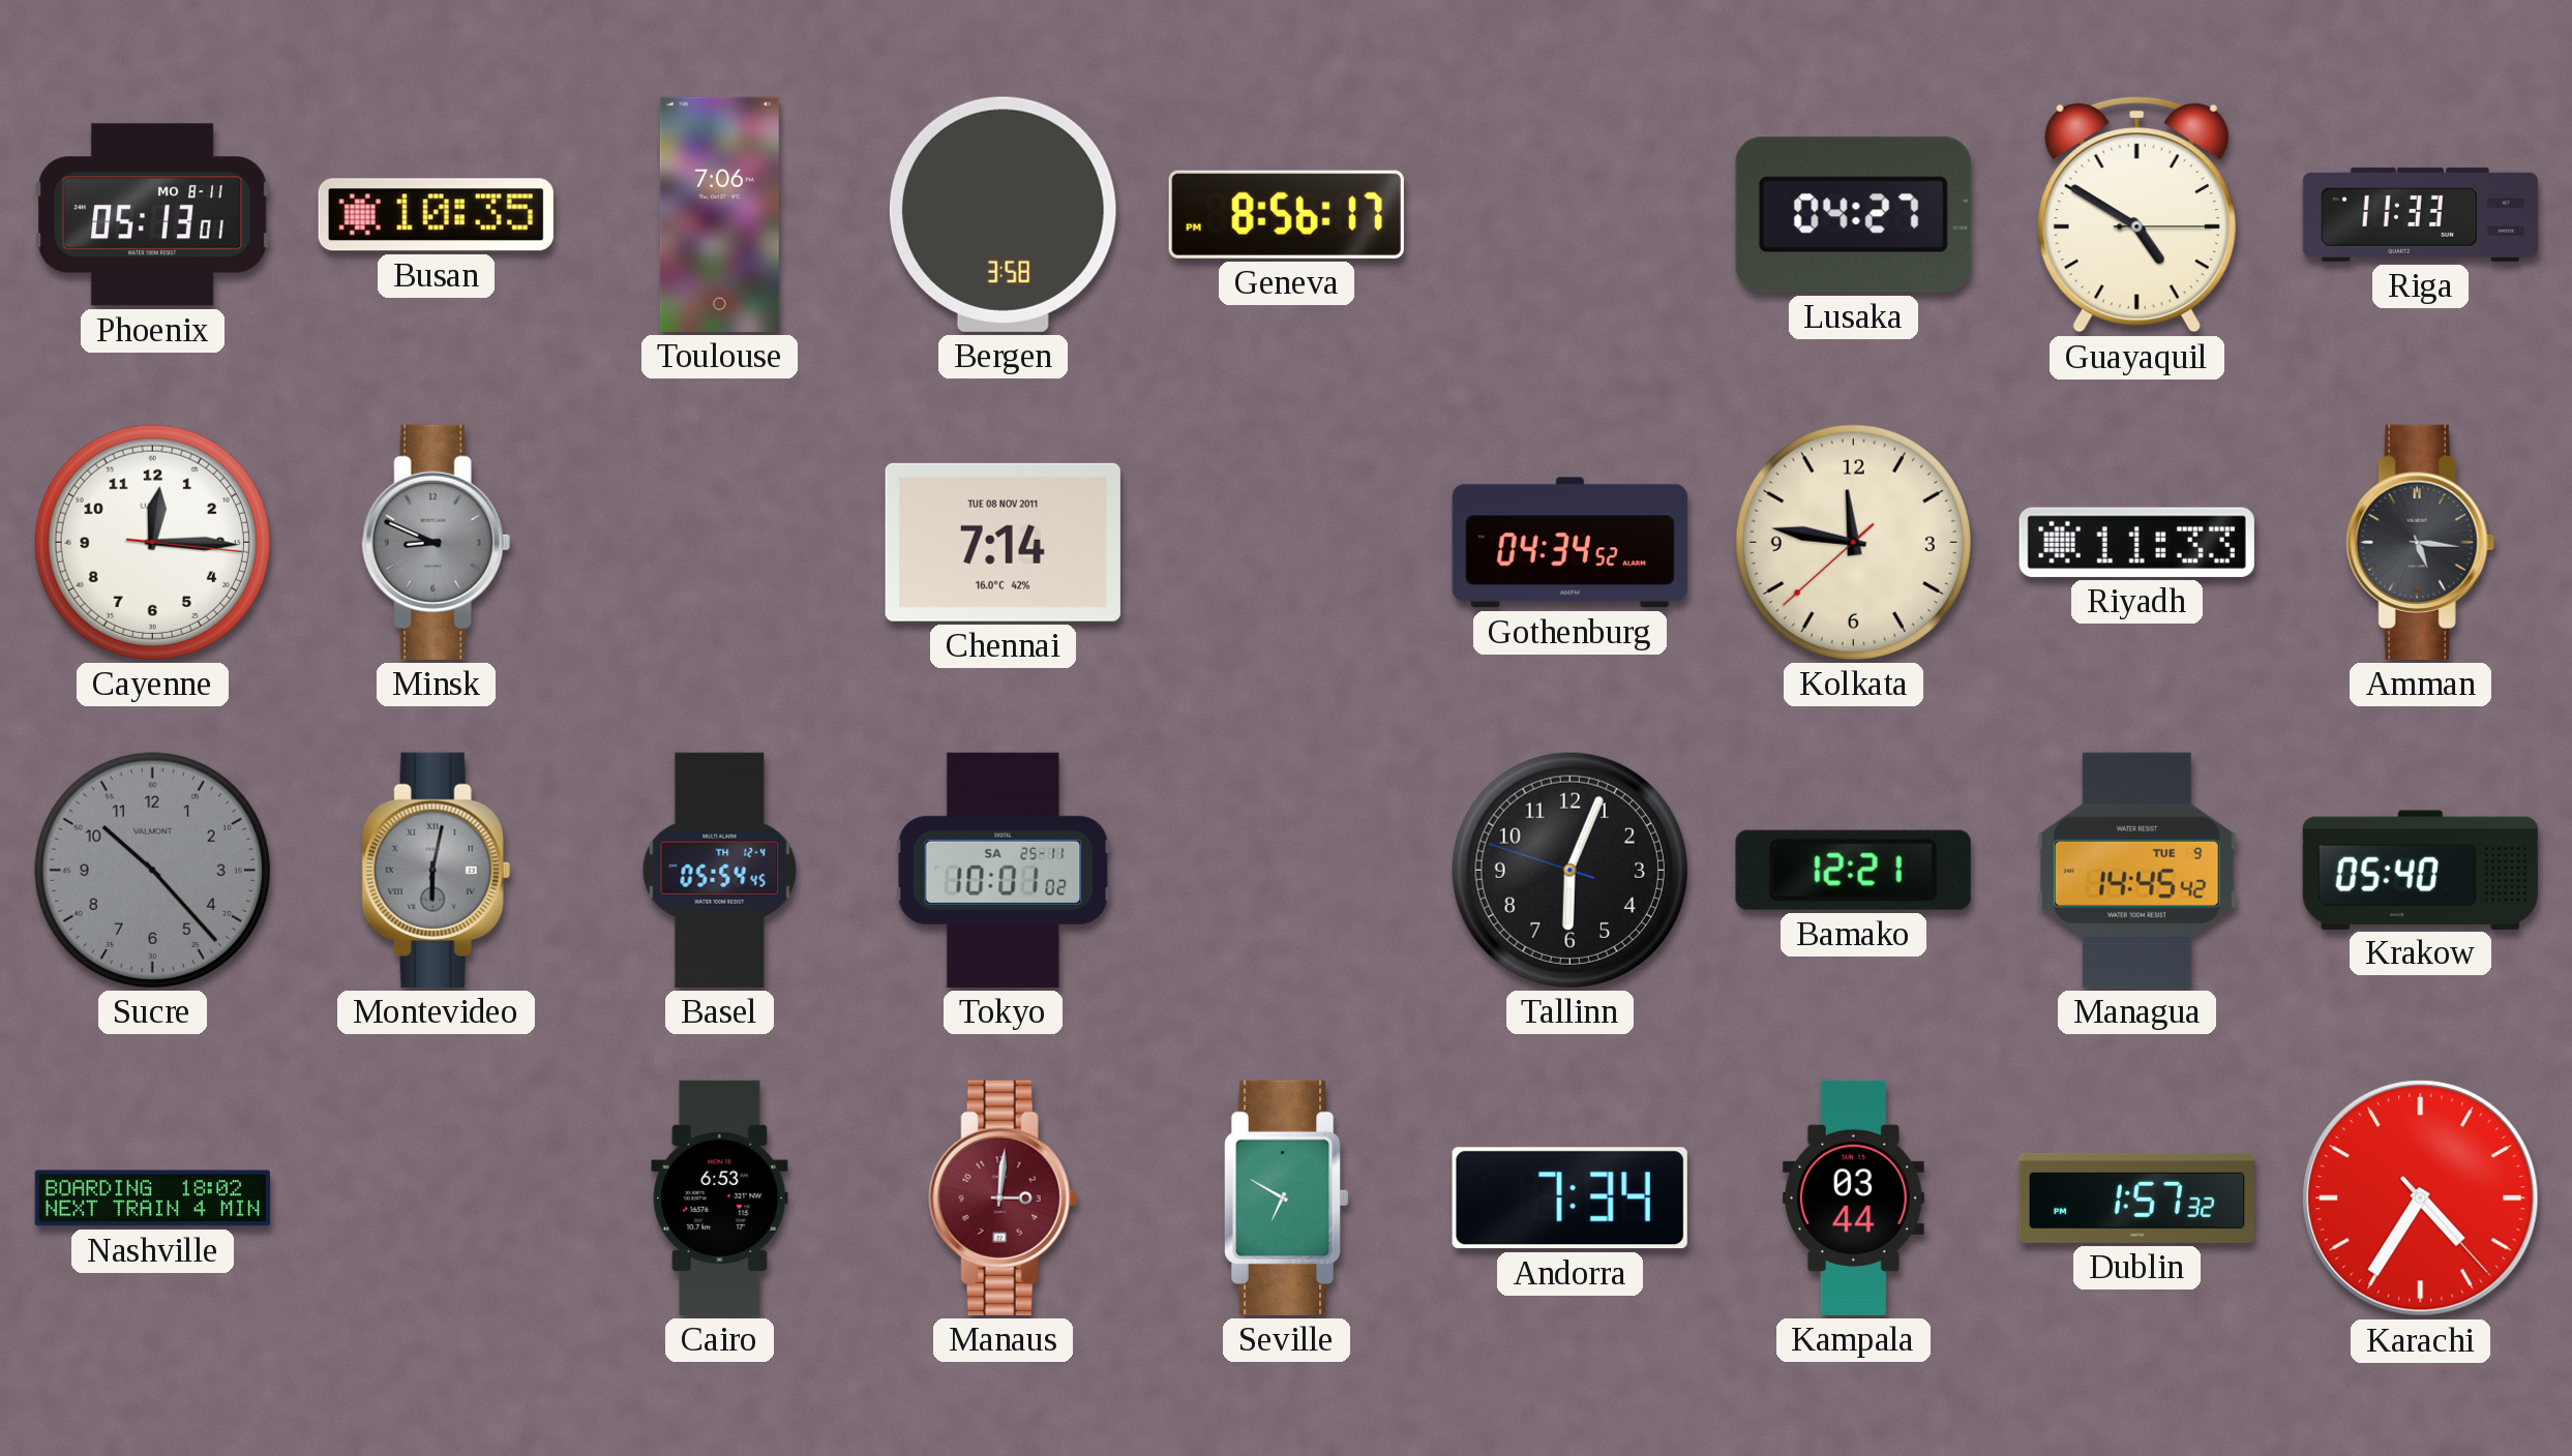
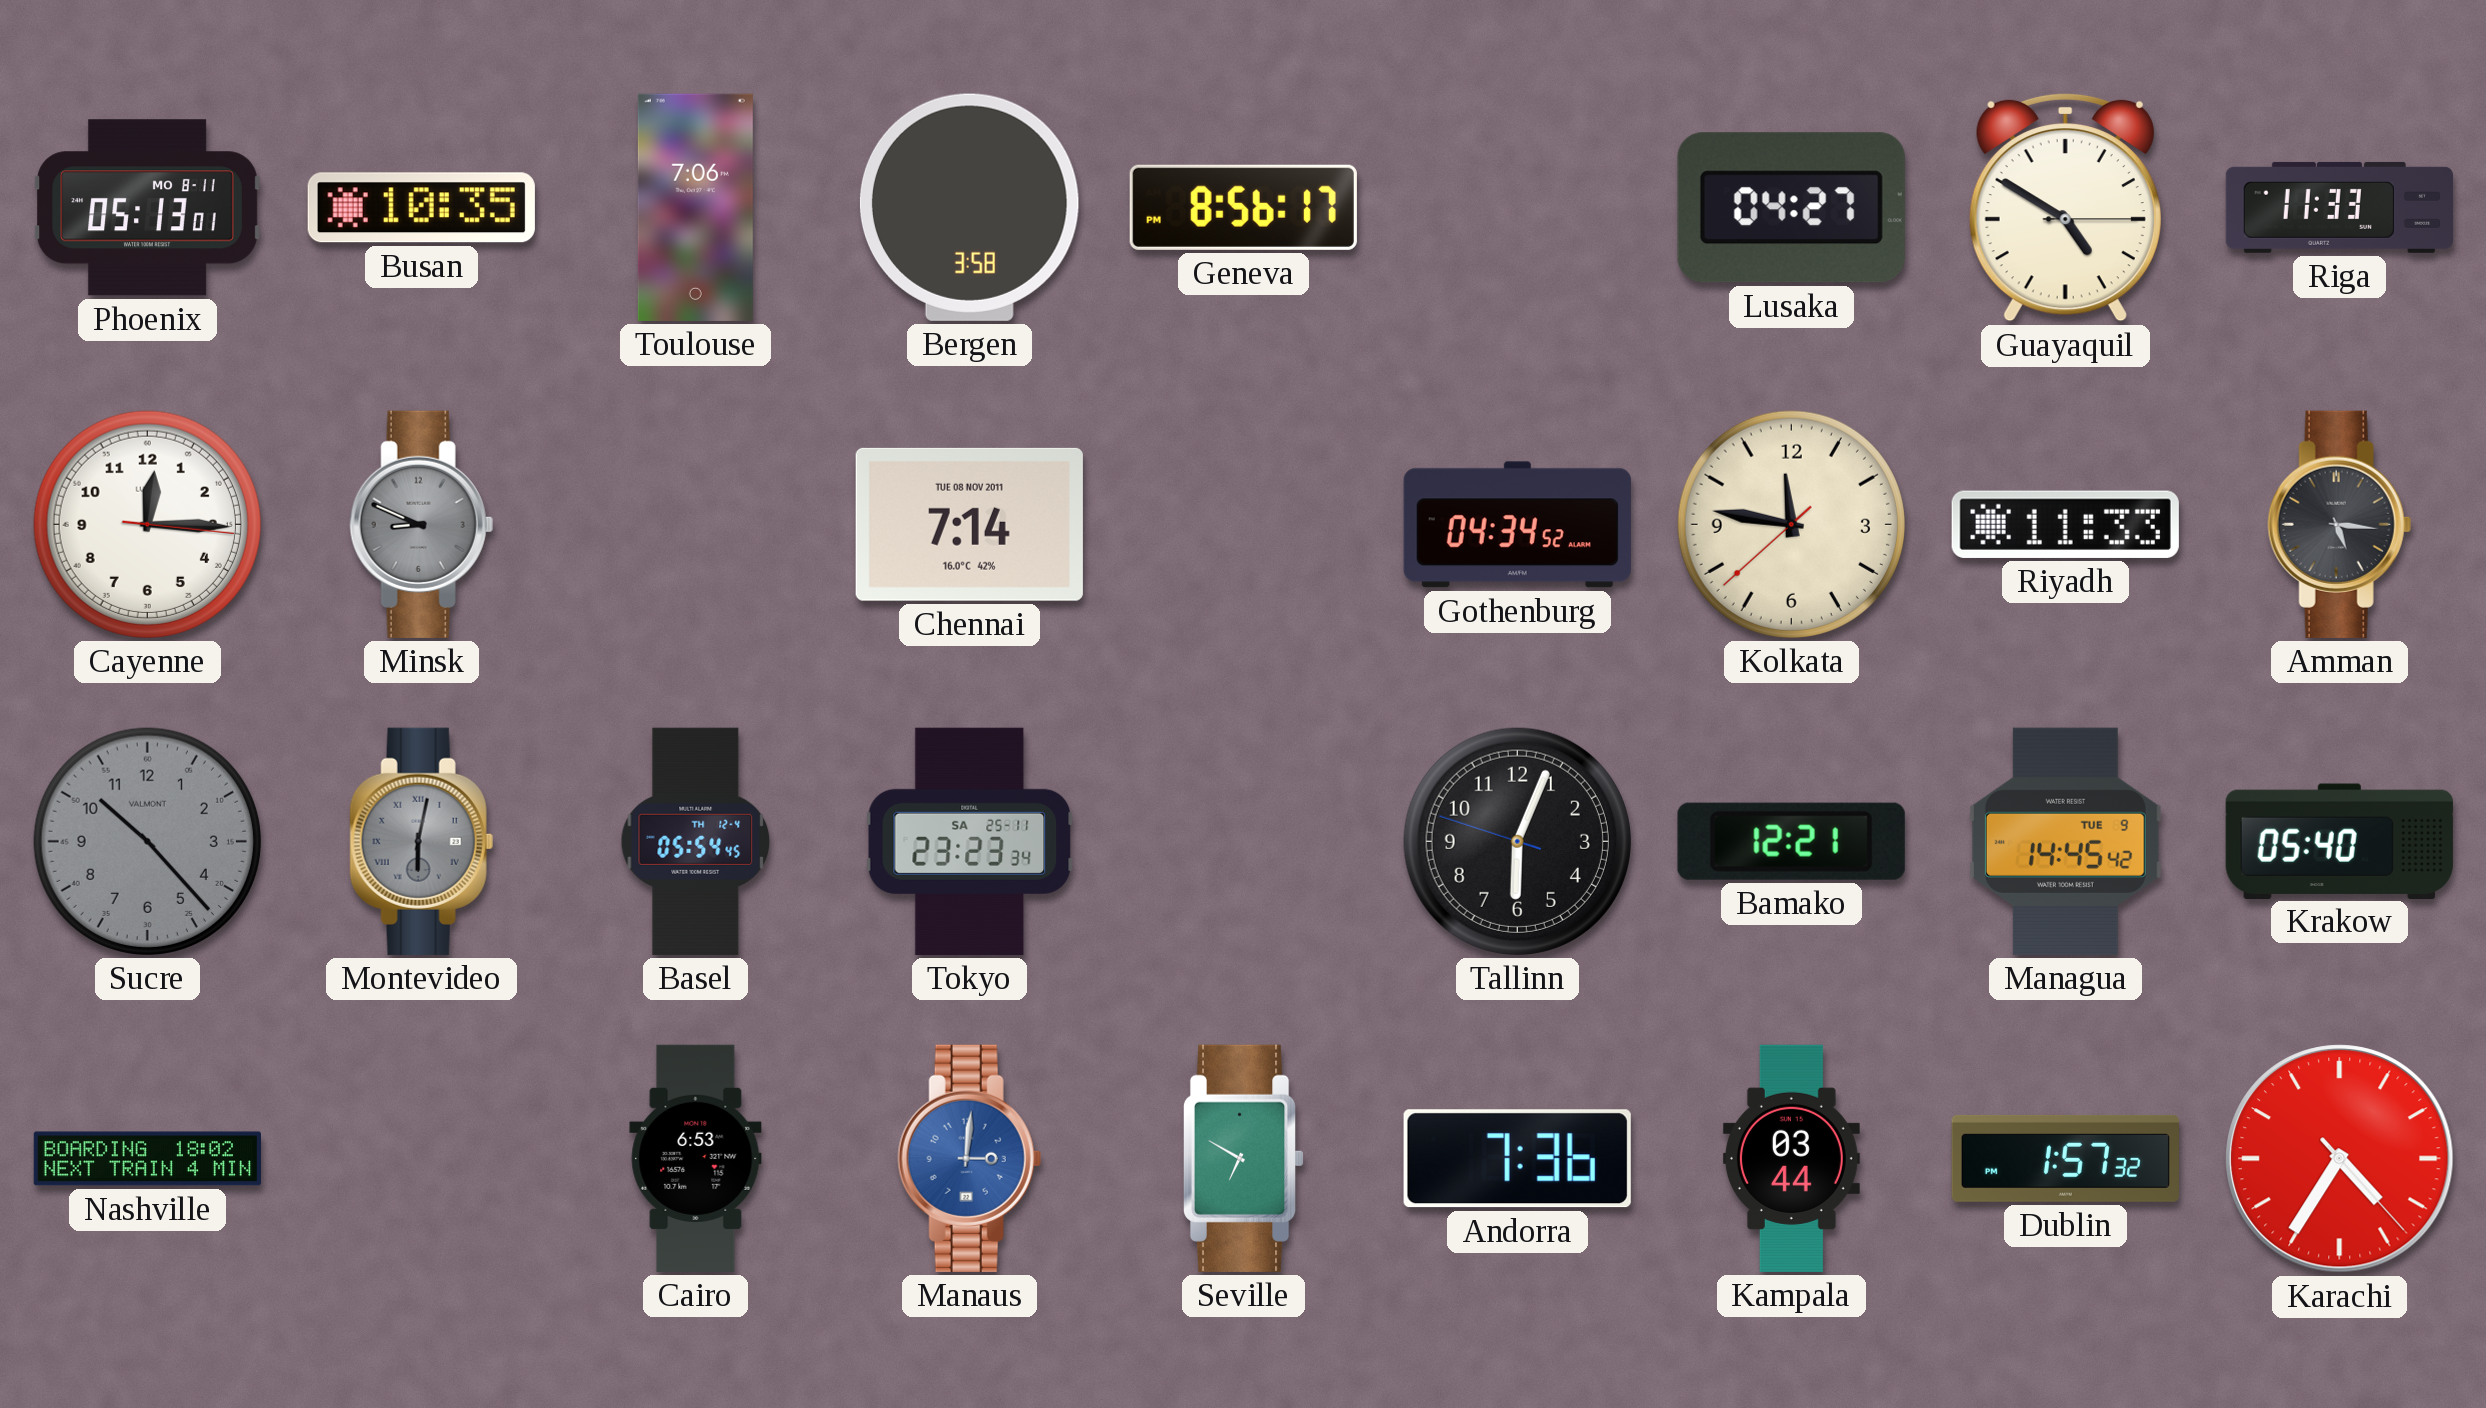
Tokyo: 10:01 -> 23:23
Manaus dial: burgundy -> blue
Andorra: 7:34 -> 7:36
